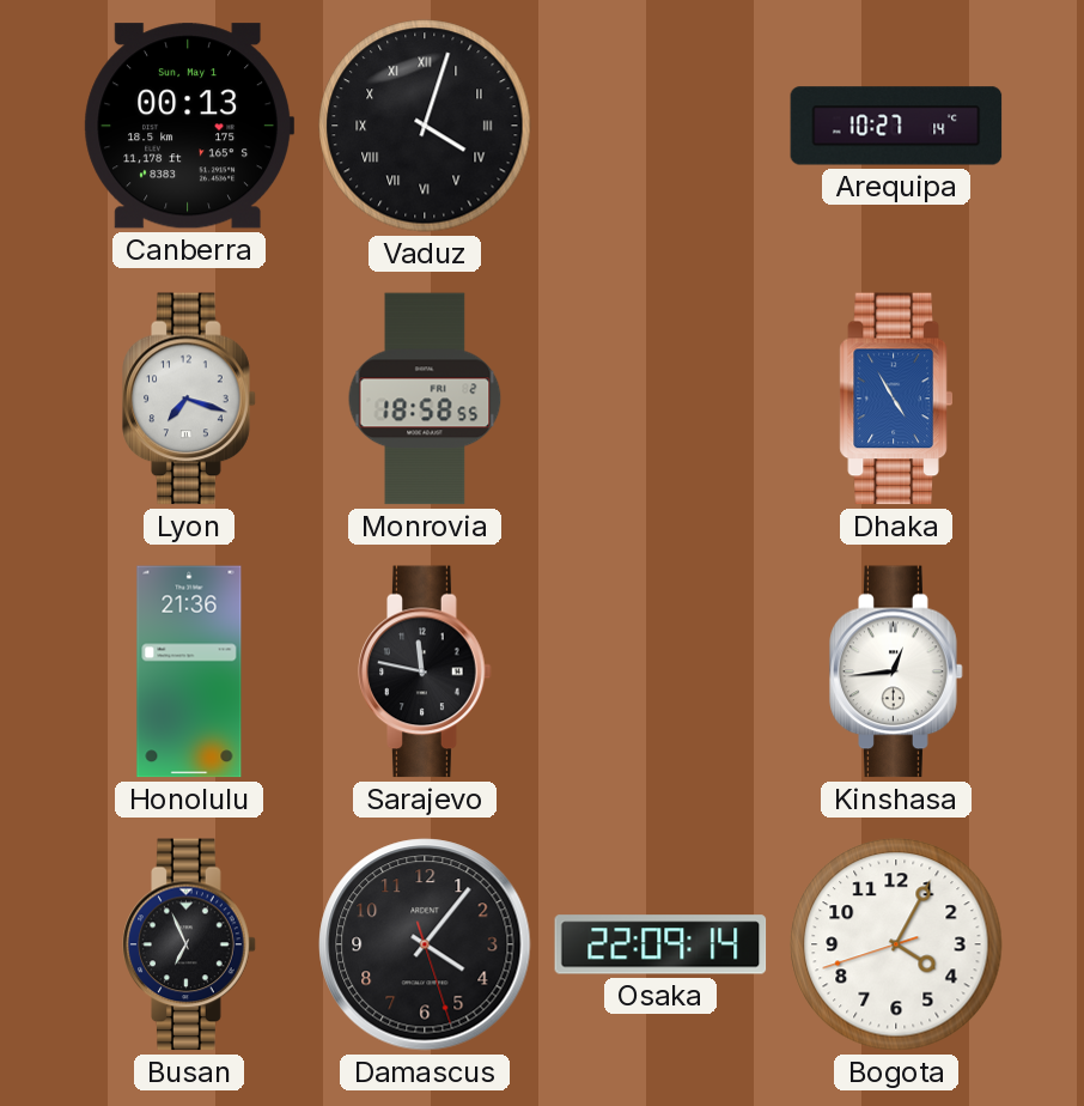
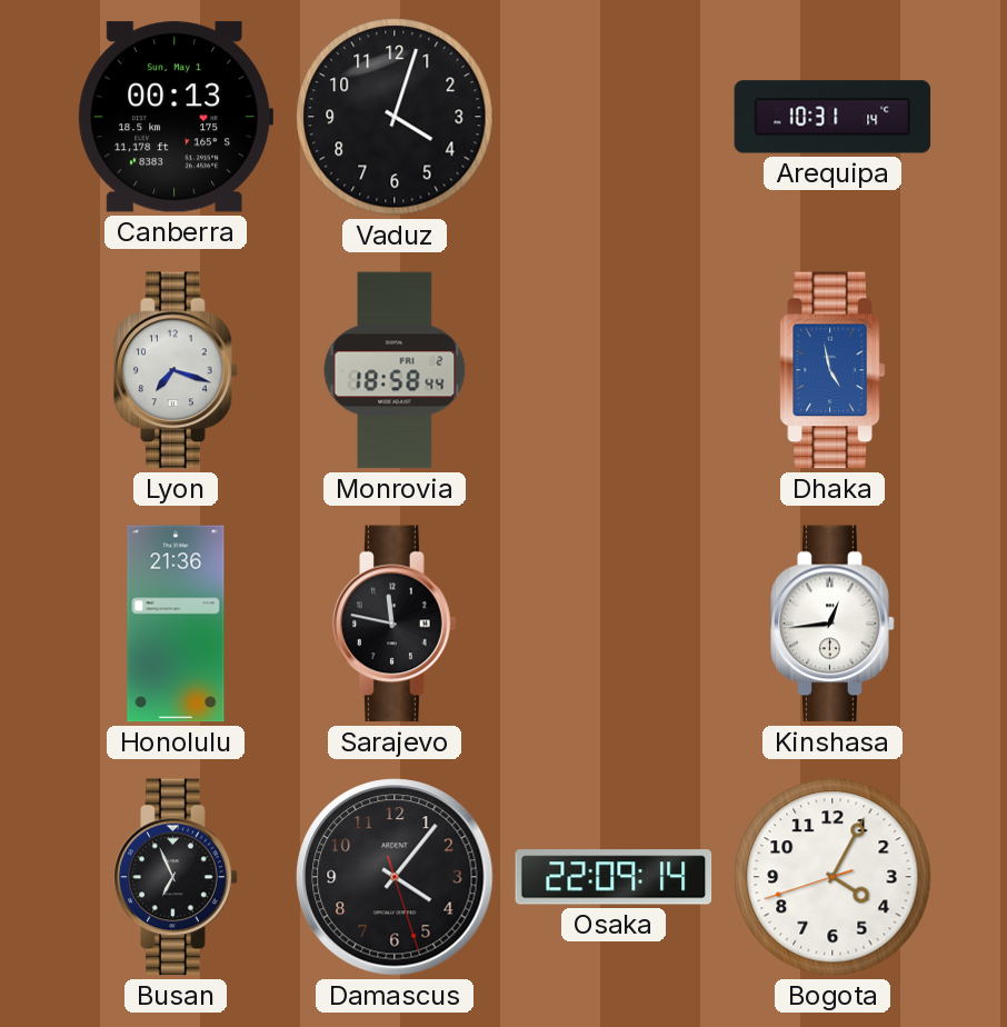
Vaduz numerals: Roman -> Arabic
Arequipa: 10:27 -> 10:31
Monrovia: 18:58:55 -> 18:58:44
Dhaka: 4:55 -> 4:58
